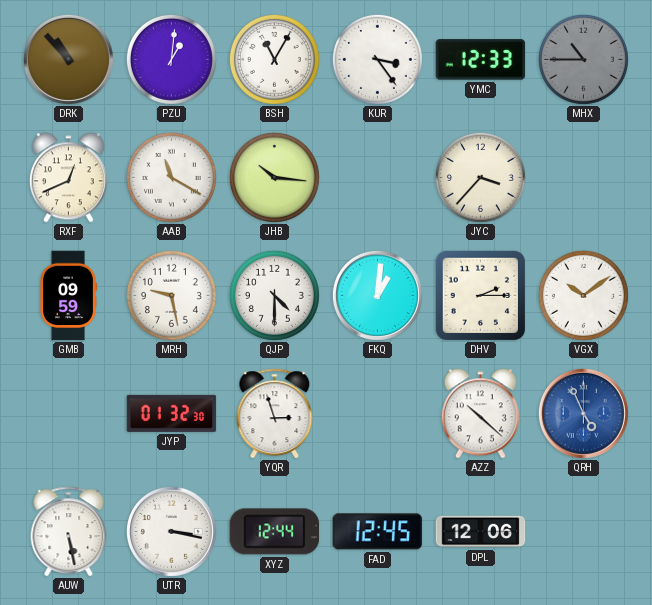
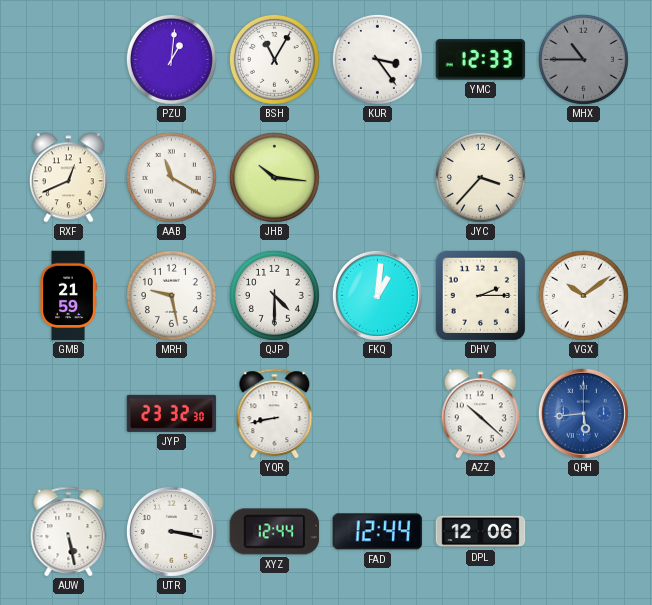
DRK: 10:53 -> none
GMB: 09:59 -> 21:59
JYP: 01:32 -> 23:32
YQR: 2:57 -> 8:43
QRH: 4:56 -> 5:44
FAD: 12:45 -> 12:44
